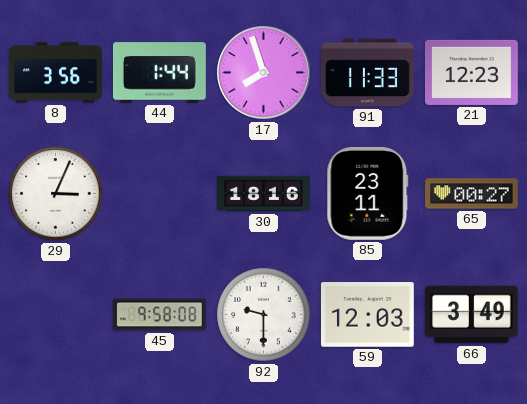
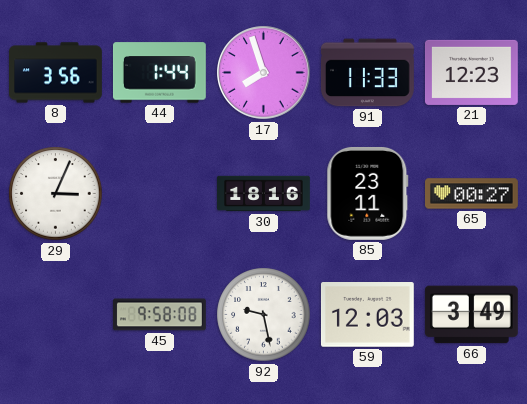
92: 9:30 -> 9:28
